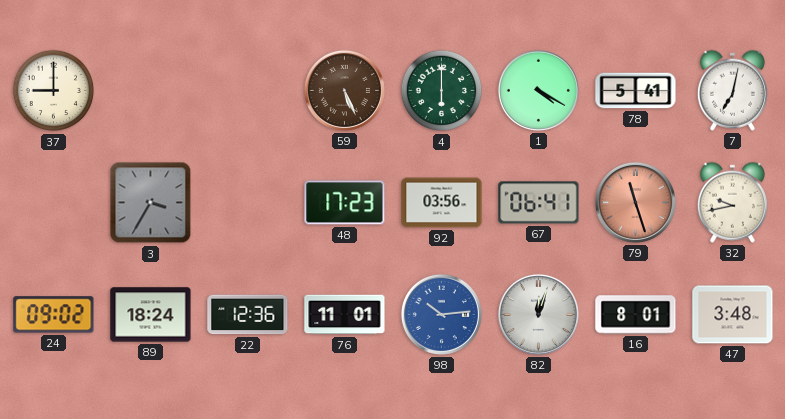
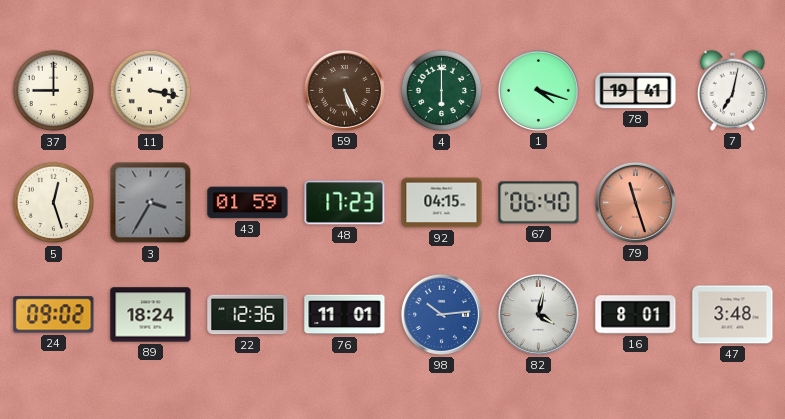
11: none -> 3:17
1: 4:20 -> 4:18
78: 5:41 -> 19:41
5: none -> 12:27
43: none -> 01:59
92: 03:56 -> 04:15
67: 06:41 -> 06:40
32: 9:43 -> none
82: 12:03 -> 4:02
